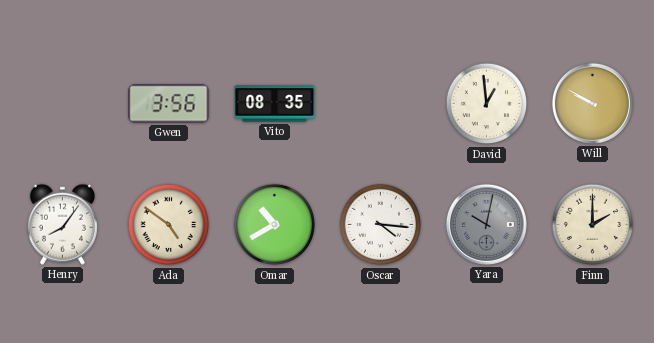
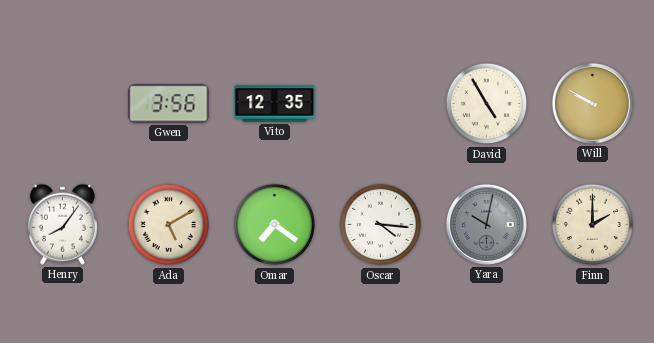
Vito: 08:35 -> 12:35
David: 12:59 -> 4:55
Ada: 4:51 -> 5:10
Omar: 10:40 -> 7:21
